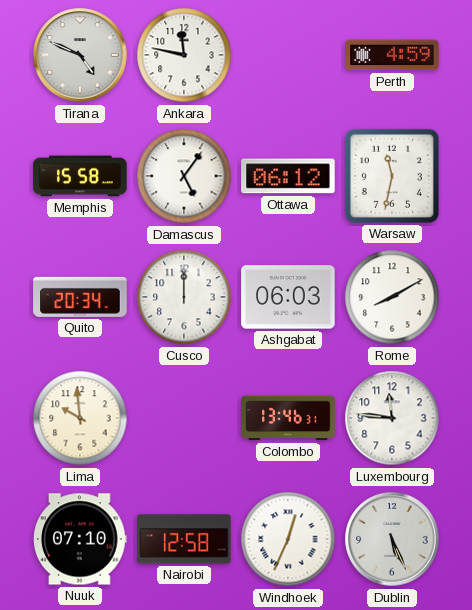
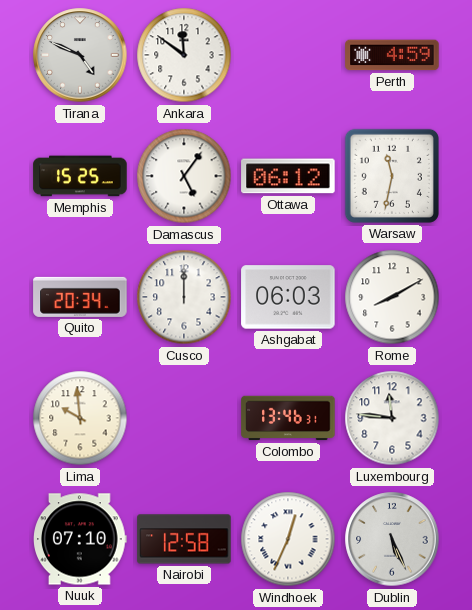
Ankara: 11:47 -> 11:51
Memphis: 15:58 -> 15:25
